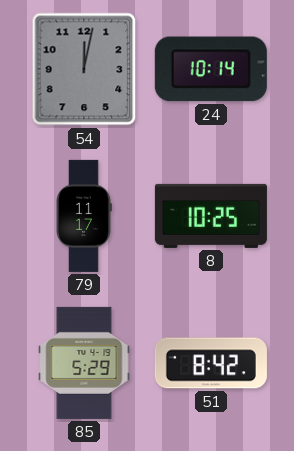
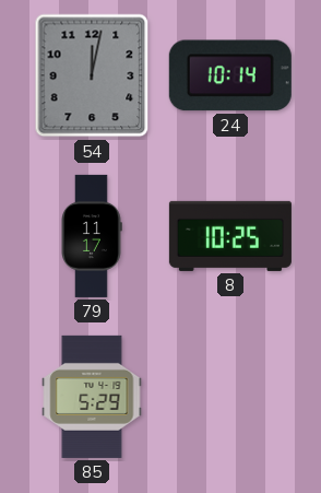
51: 8:42 -> none
